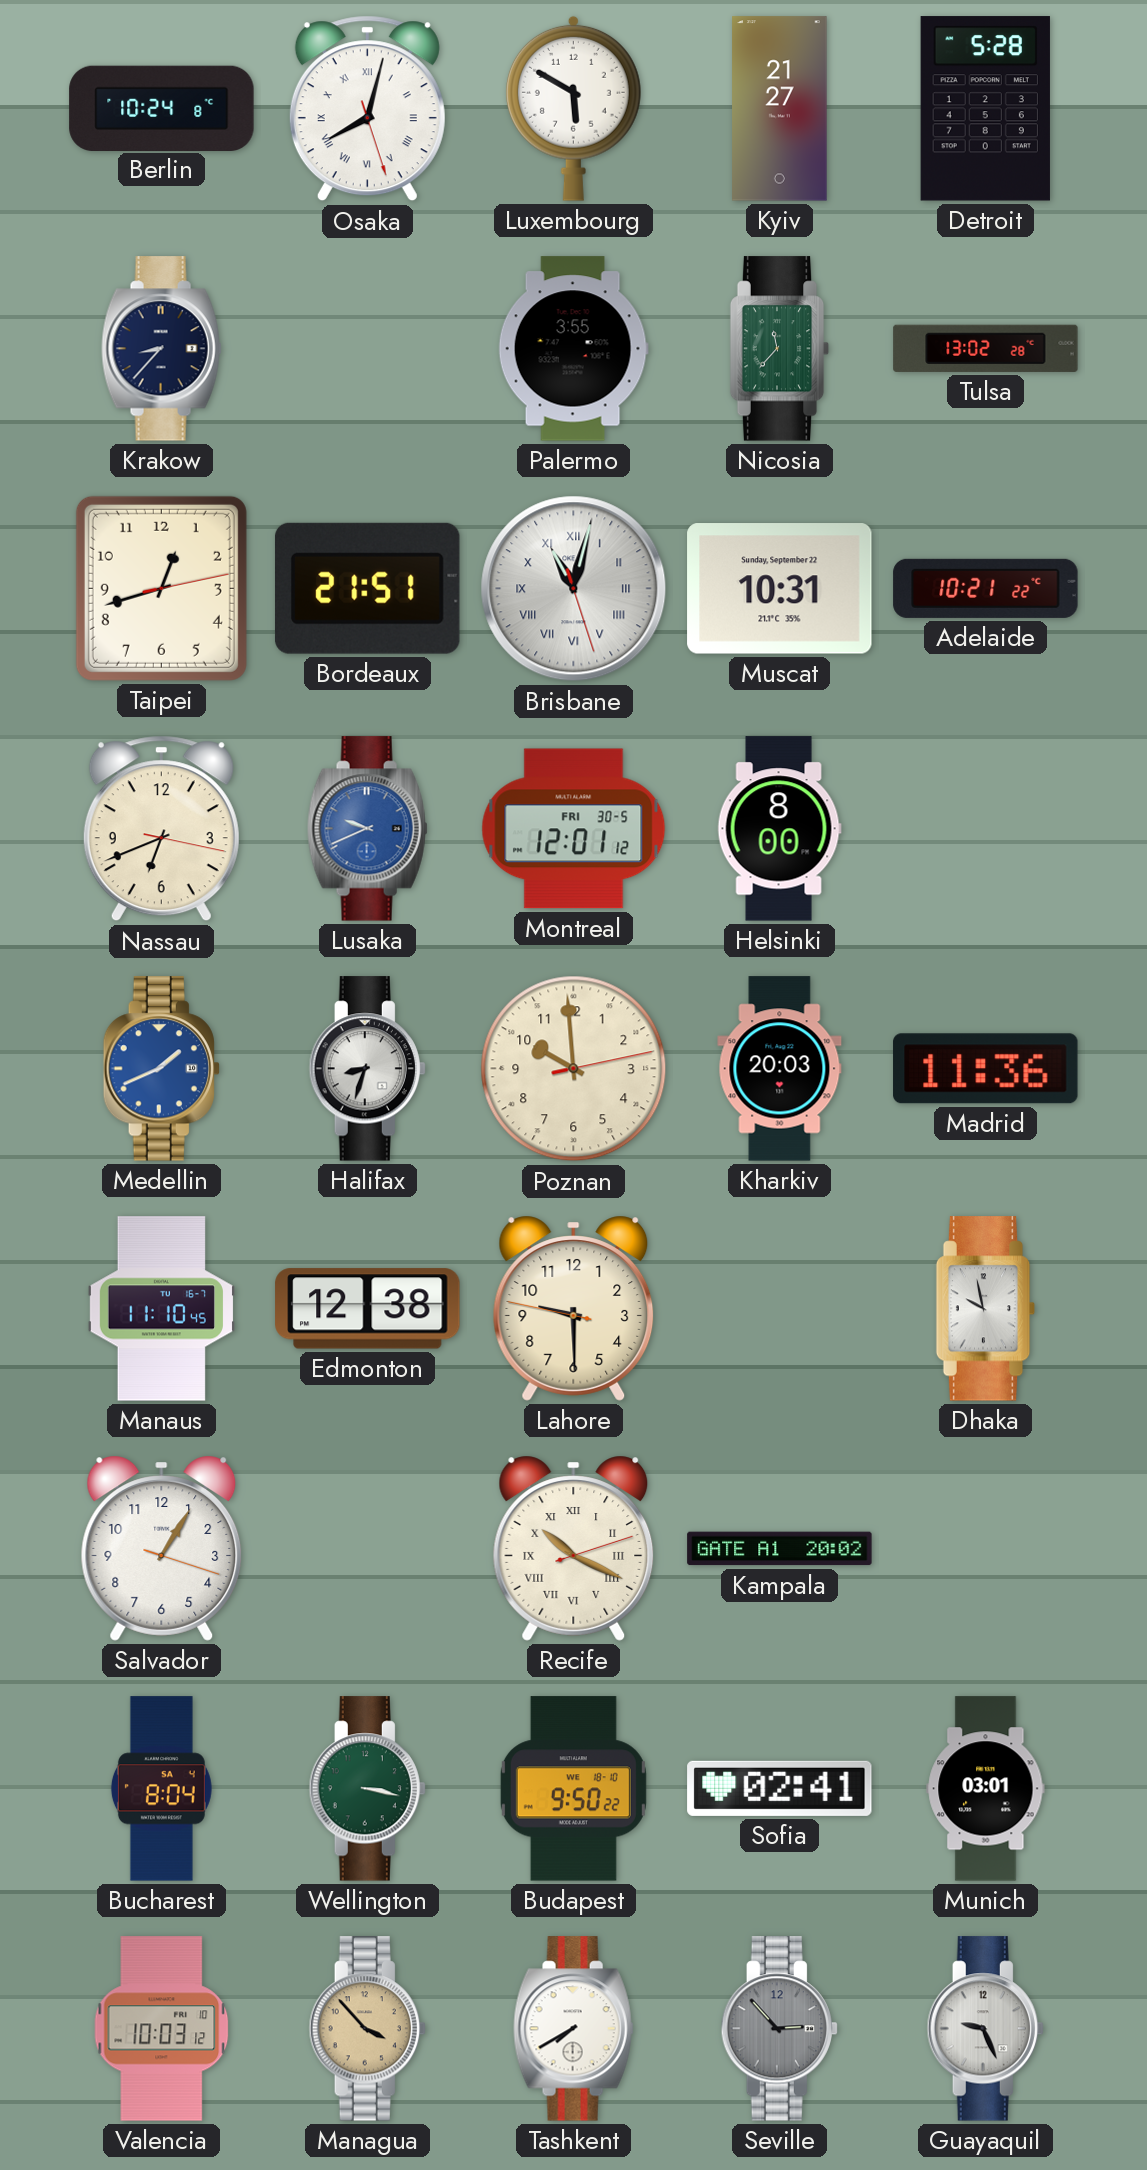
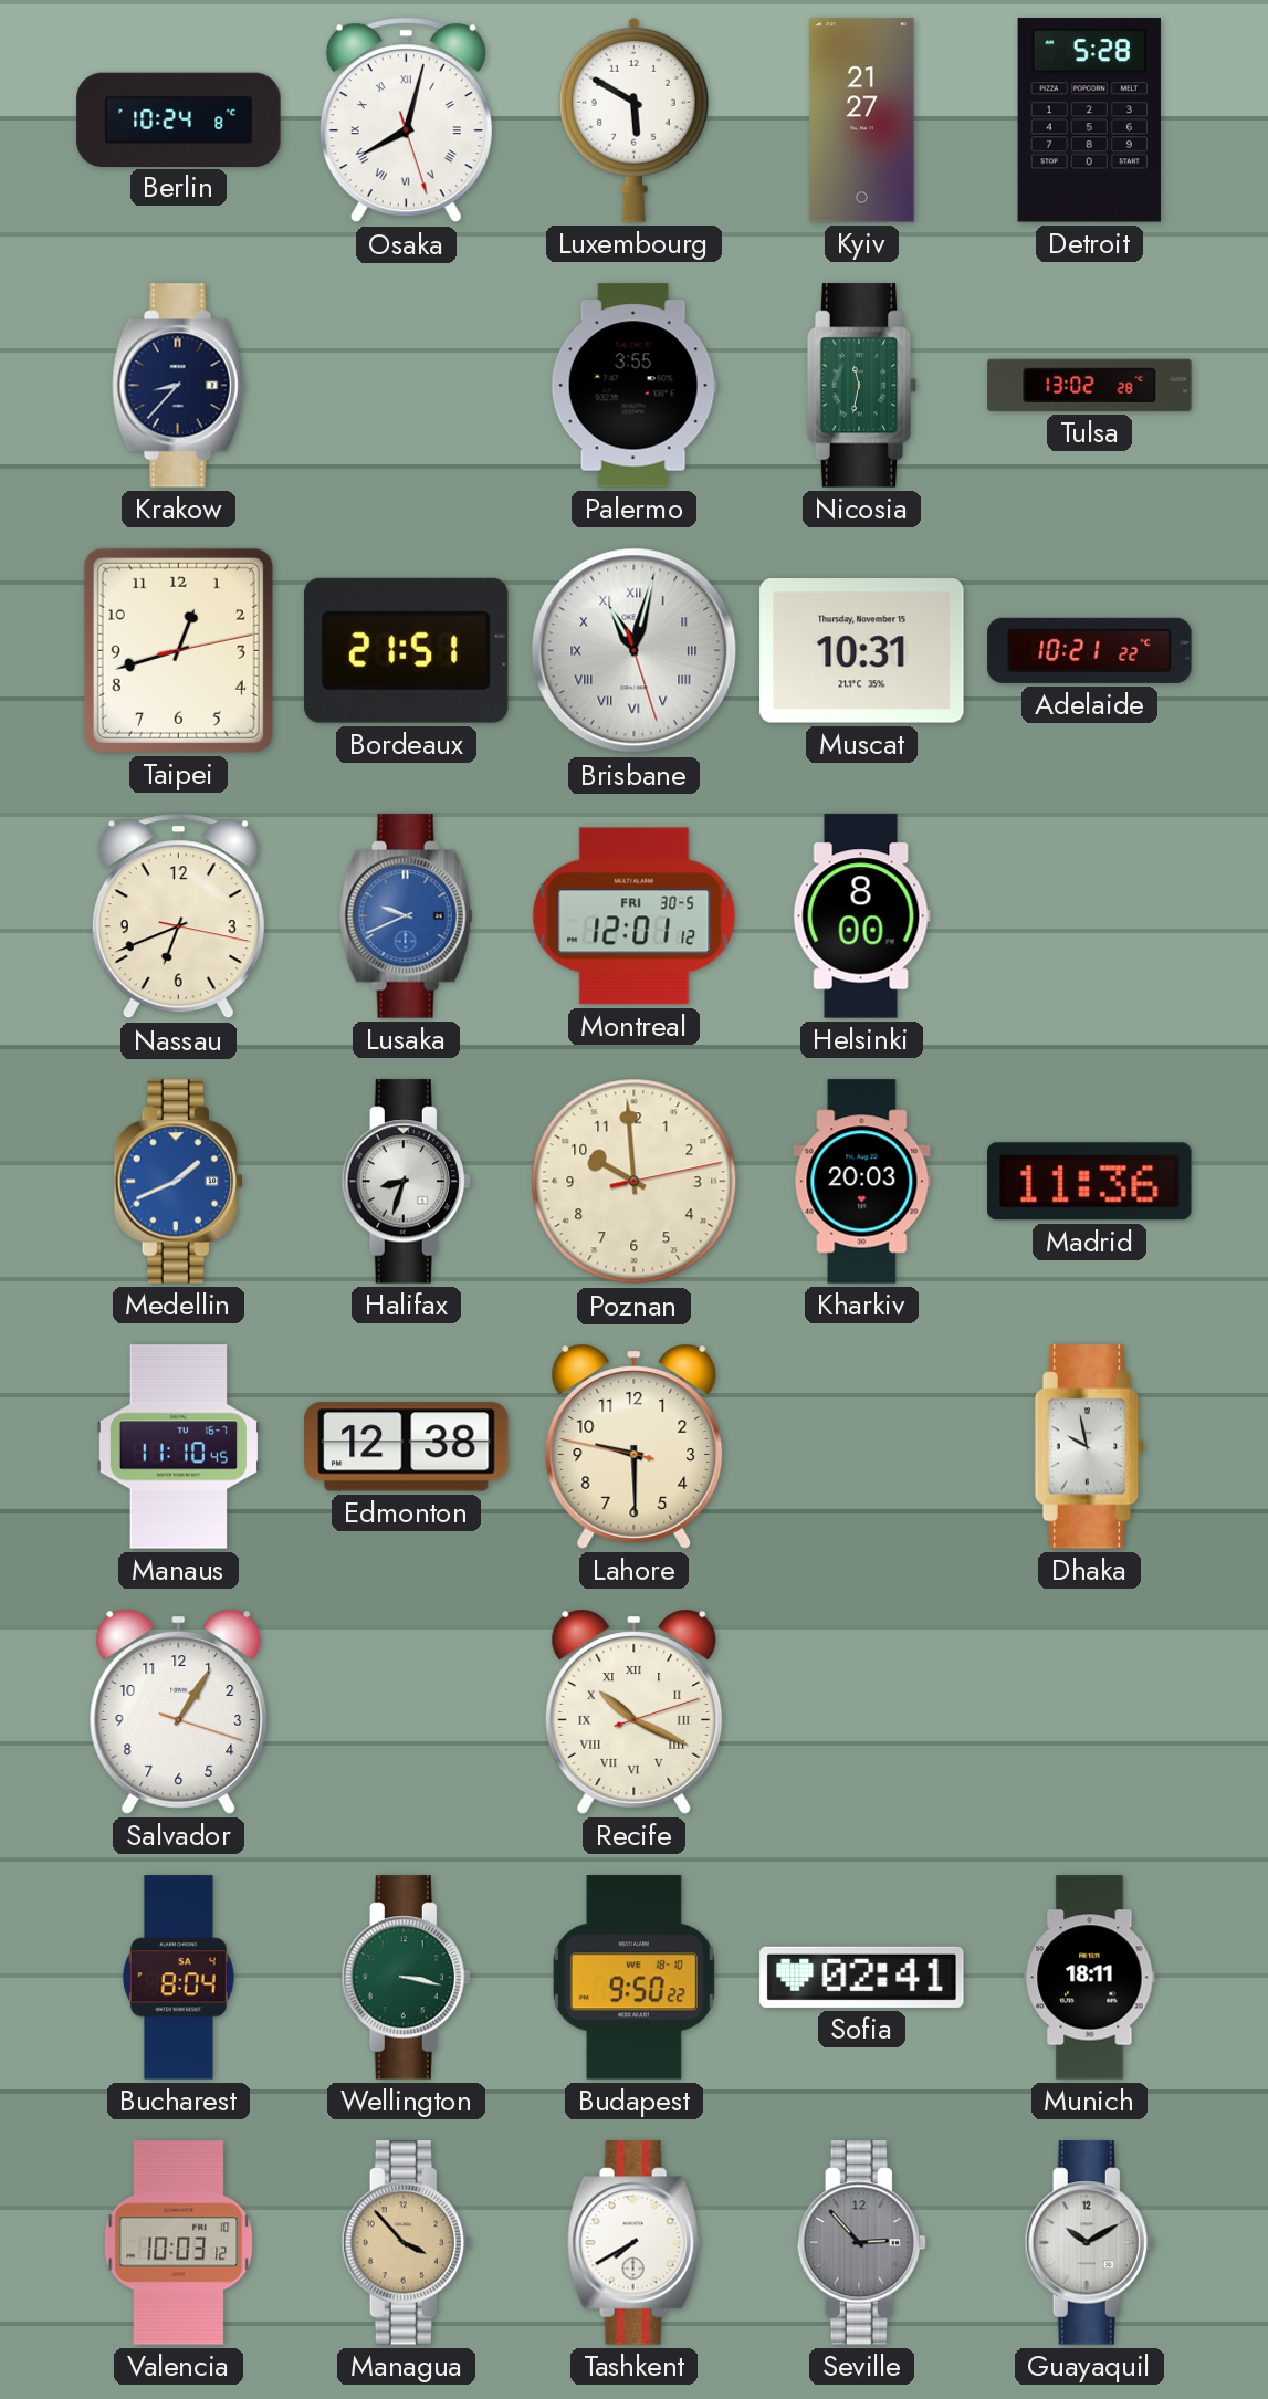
Nicosia: 11:37 -> 11:32
Muscat date: Sunday, September 22 -> Thursday, November 15
Kampala: 20:02 -> none
Munich: 03:01 -> 18:11
Guayaquil: 9:26 -> 10:10
